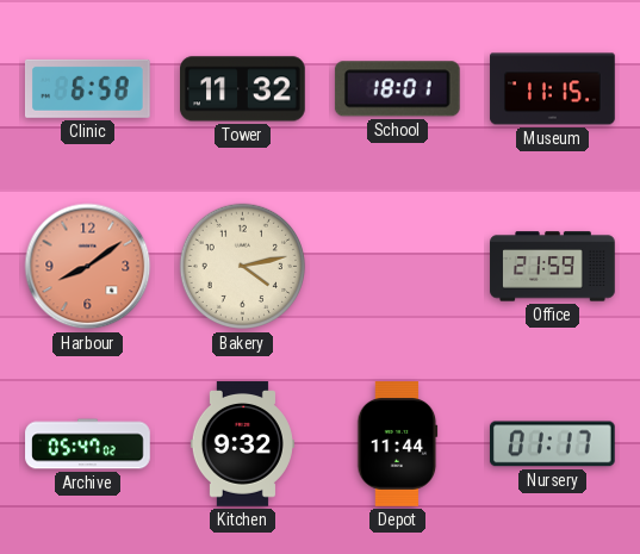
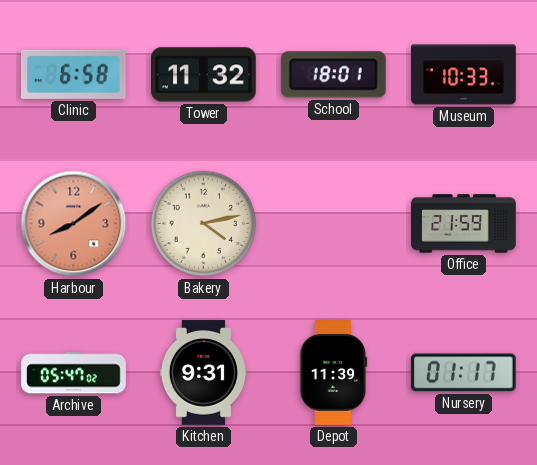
Museum: 11:15 -> 10:33
Kitchen: 9:32 -> 9:31
Depot: 11:44 -> 11:39
